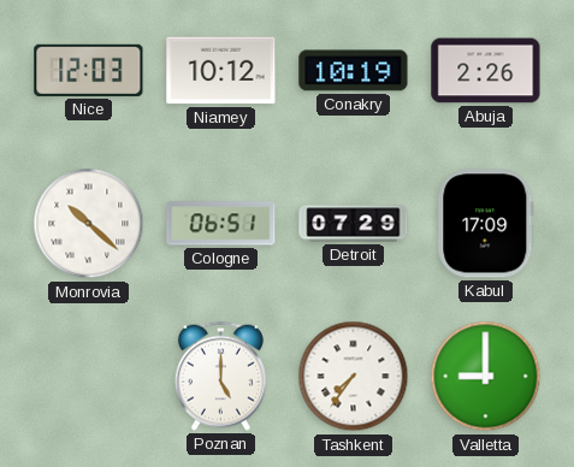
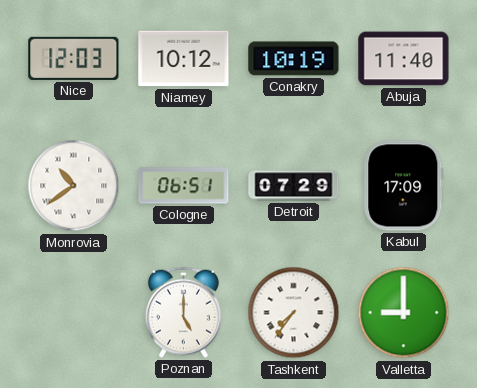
Abuja: 2:26 -> 11:40
Monrovia: 10:22 -> 10:39
